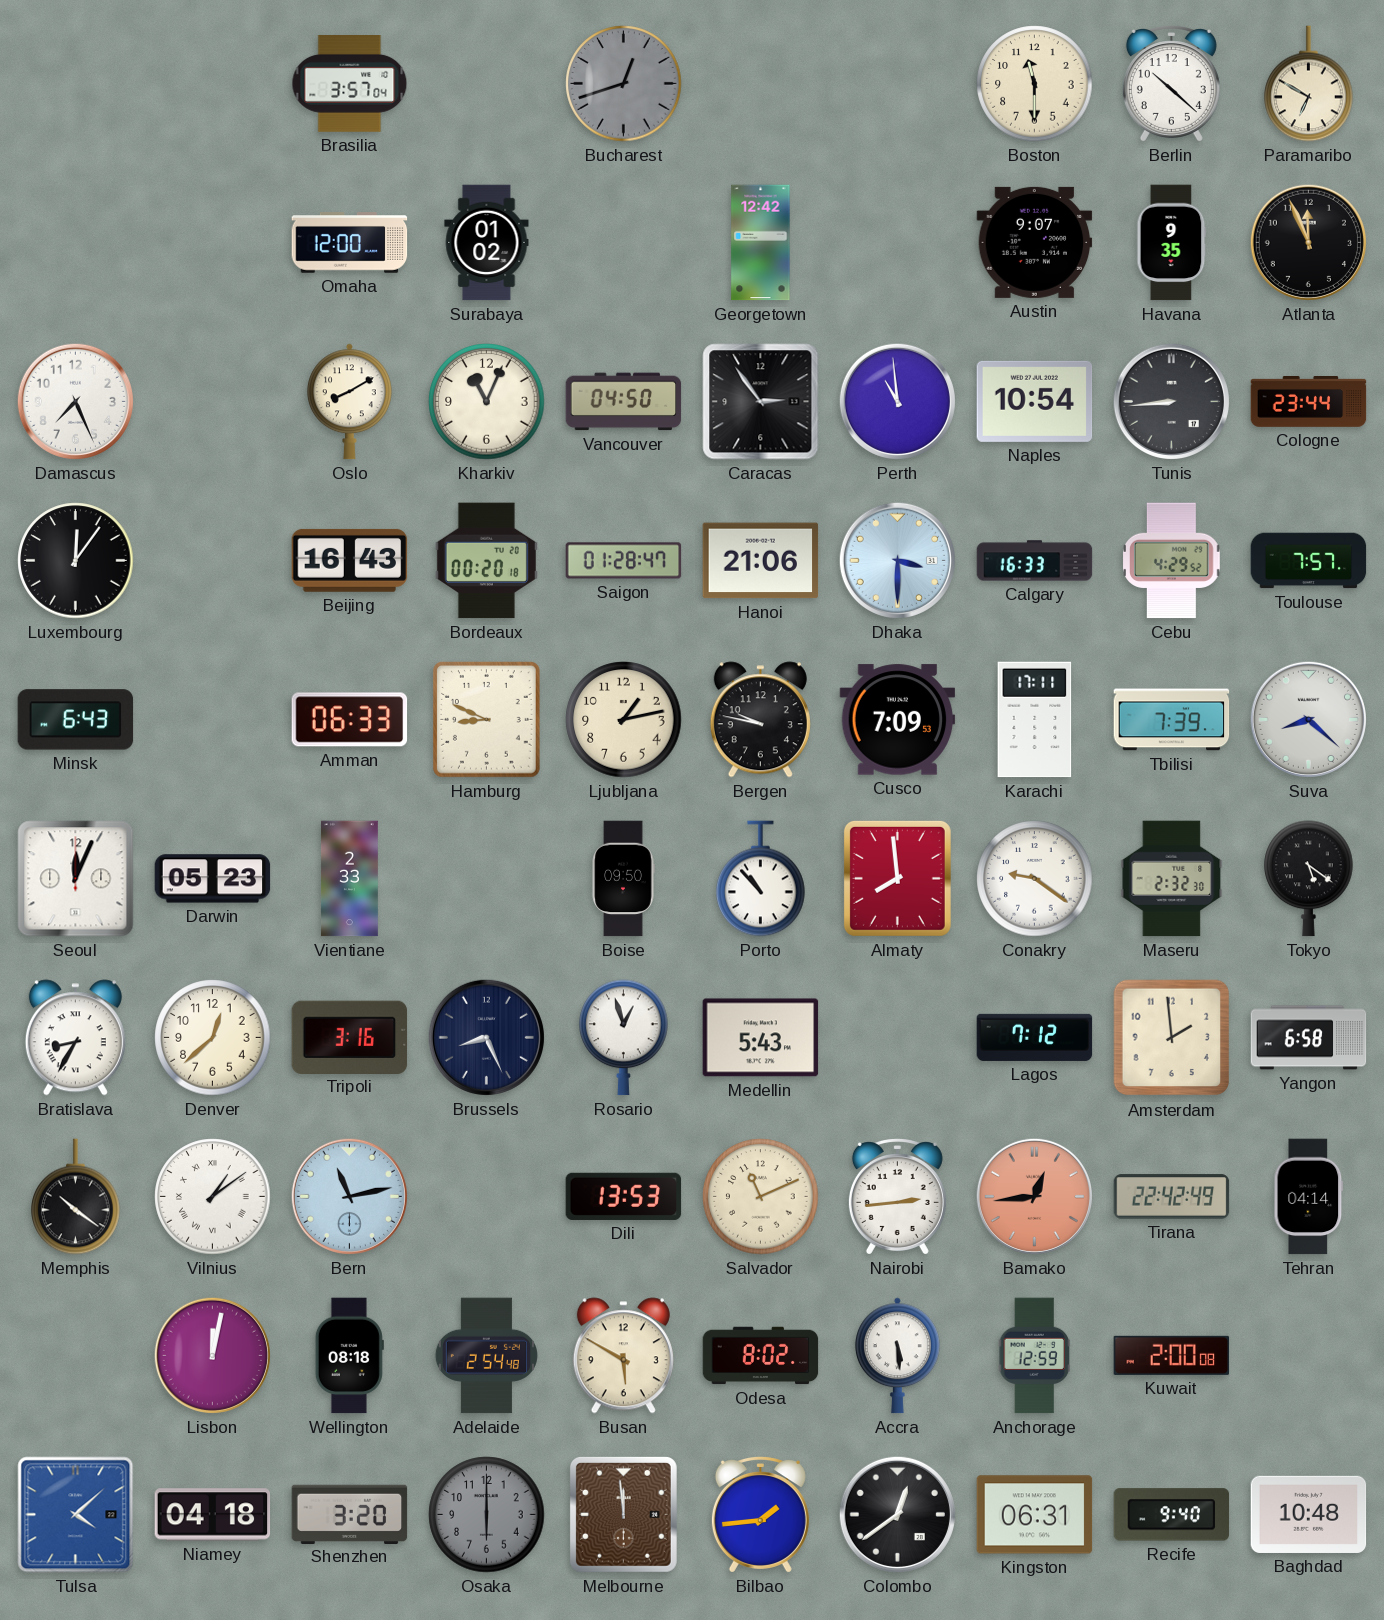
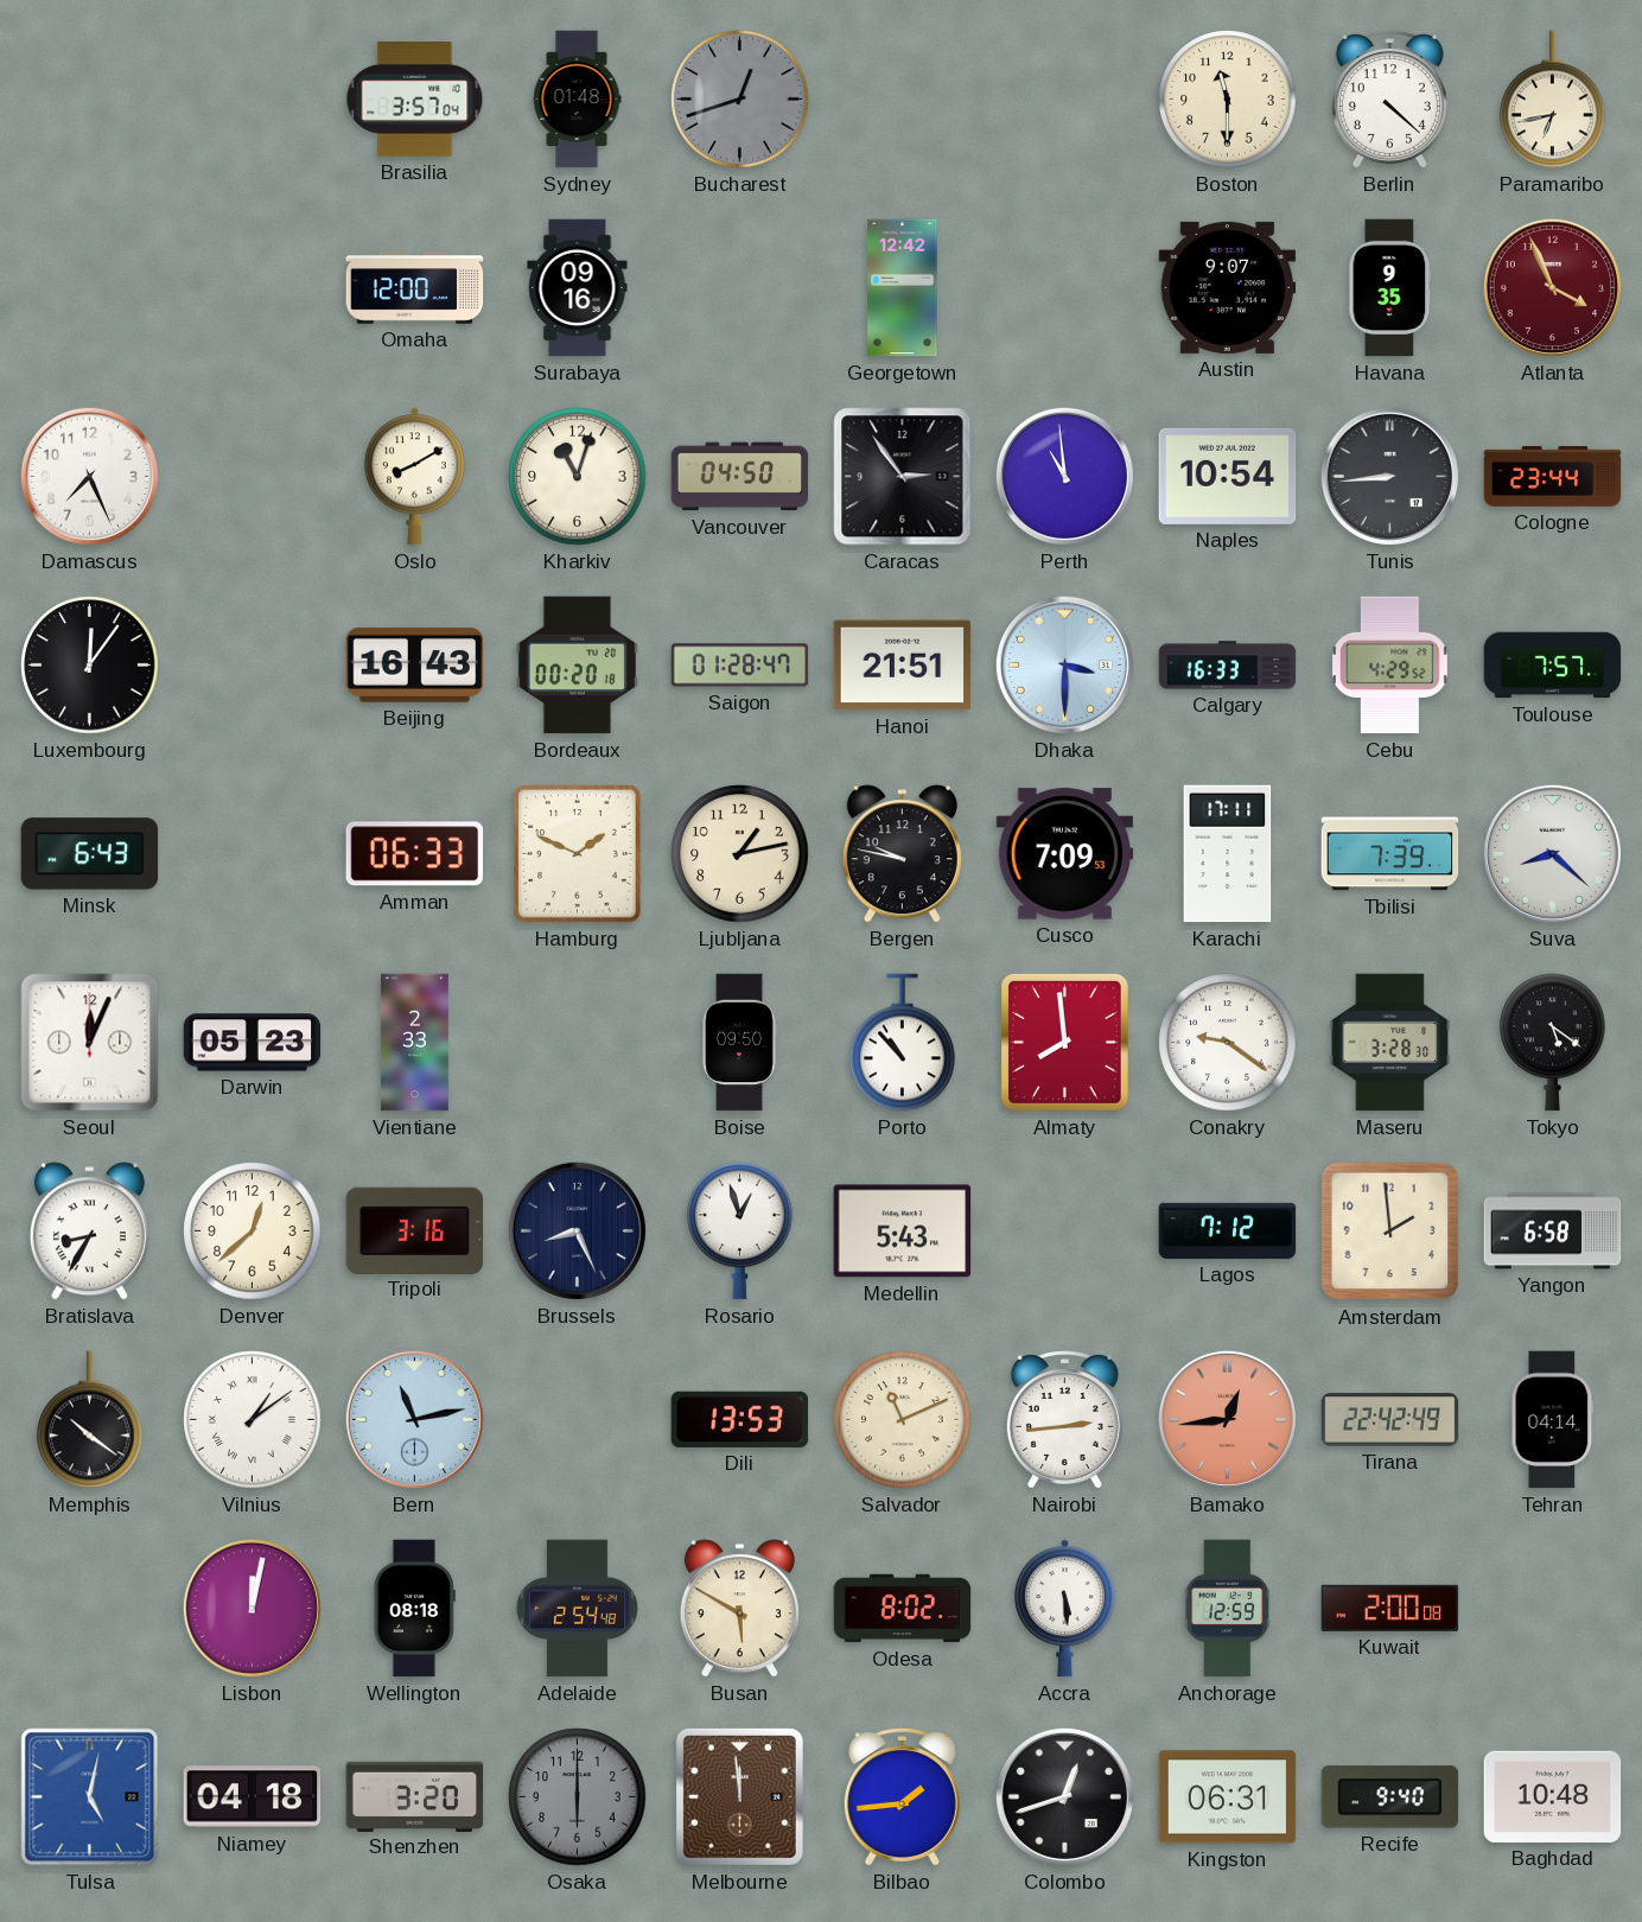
Sydney: none -> 01:48
Berlin: 10:22 -> 4:22
Paramaribo: 6:50 -> 6:43
Surabaya: 01:02 -> 09:16
Atlanta: 11:56 -> 3:56
Atlanta dial: black -> burgundy
Kharkiv: 11:04 -> 11:03
Hanoi: 21:06 -> 21:51
Hamburg: 8:49 -> 1:49
Maseru: 2:32 -> 3:28
Tulsa: 4:08 -> 5:02
Colombo: 12:39 -> 12:42
